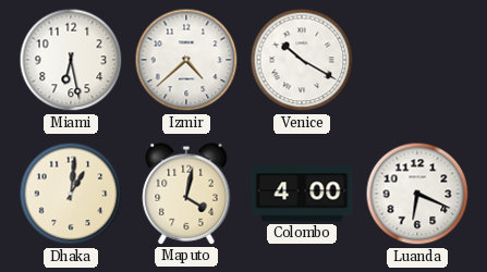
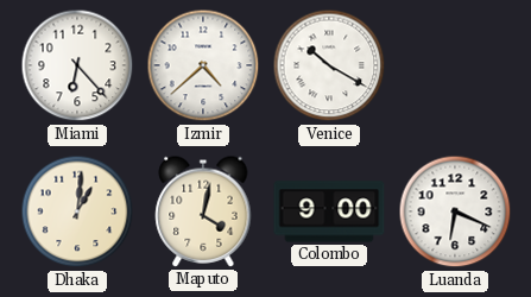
Miami: 6:28 -> 6:23
Colombo: 4:00 -> 9:00
